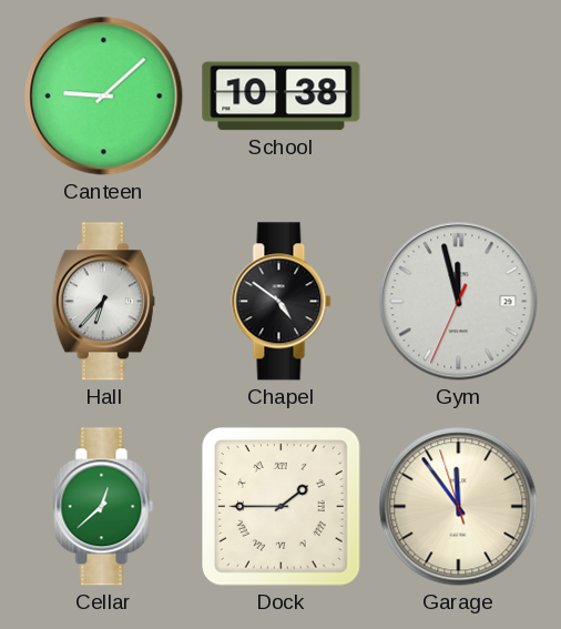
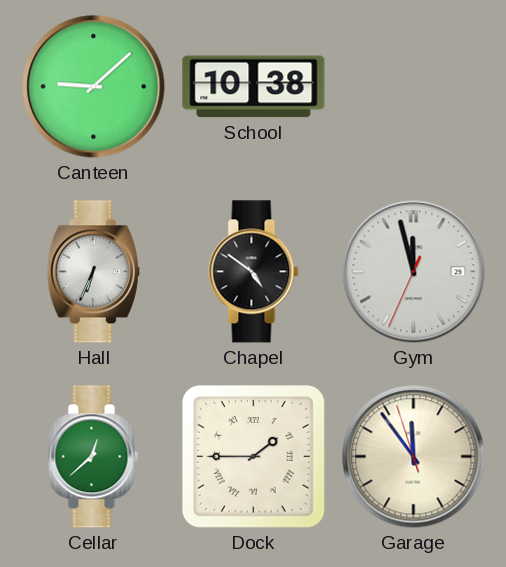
Hall: 6:37 -> 6:34
